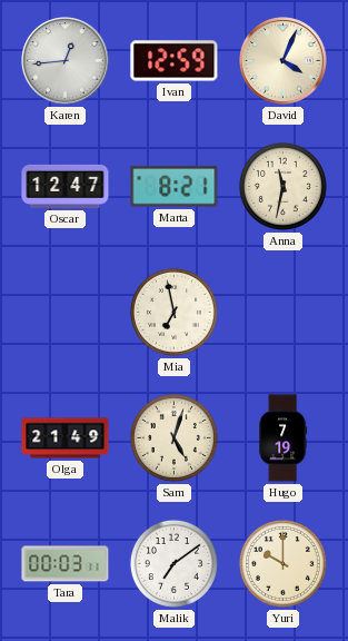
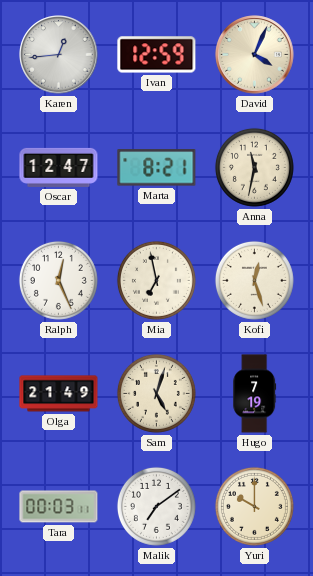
Ralph: none -> 12:26
Kofi: none -> 12:27
